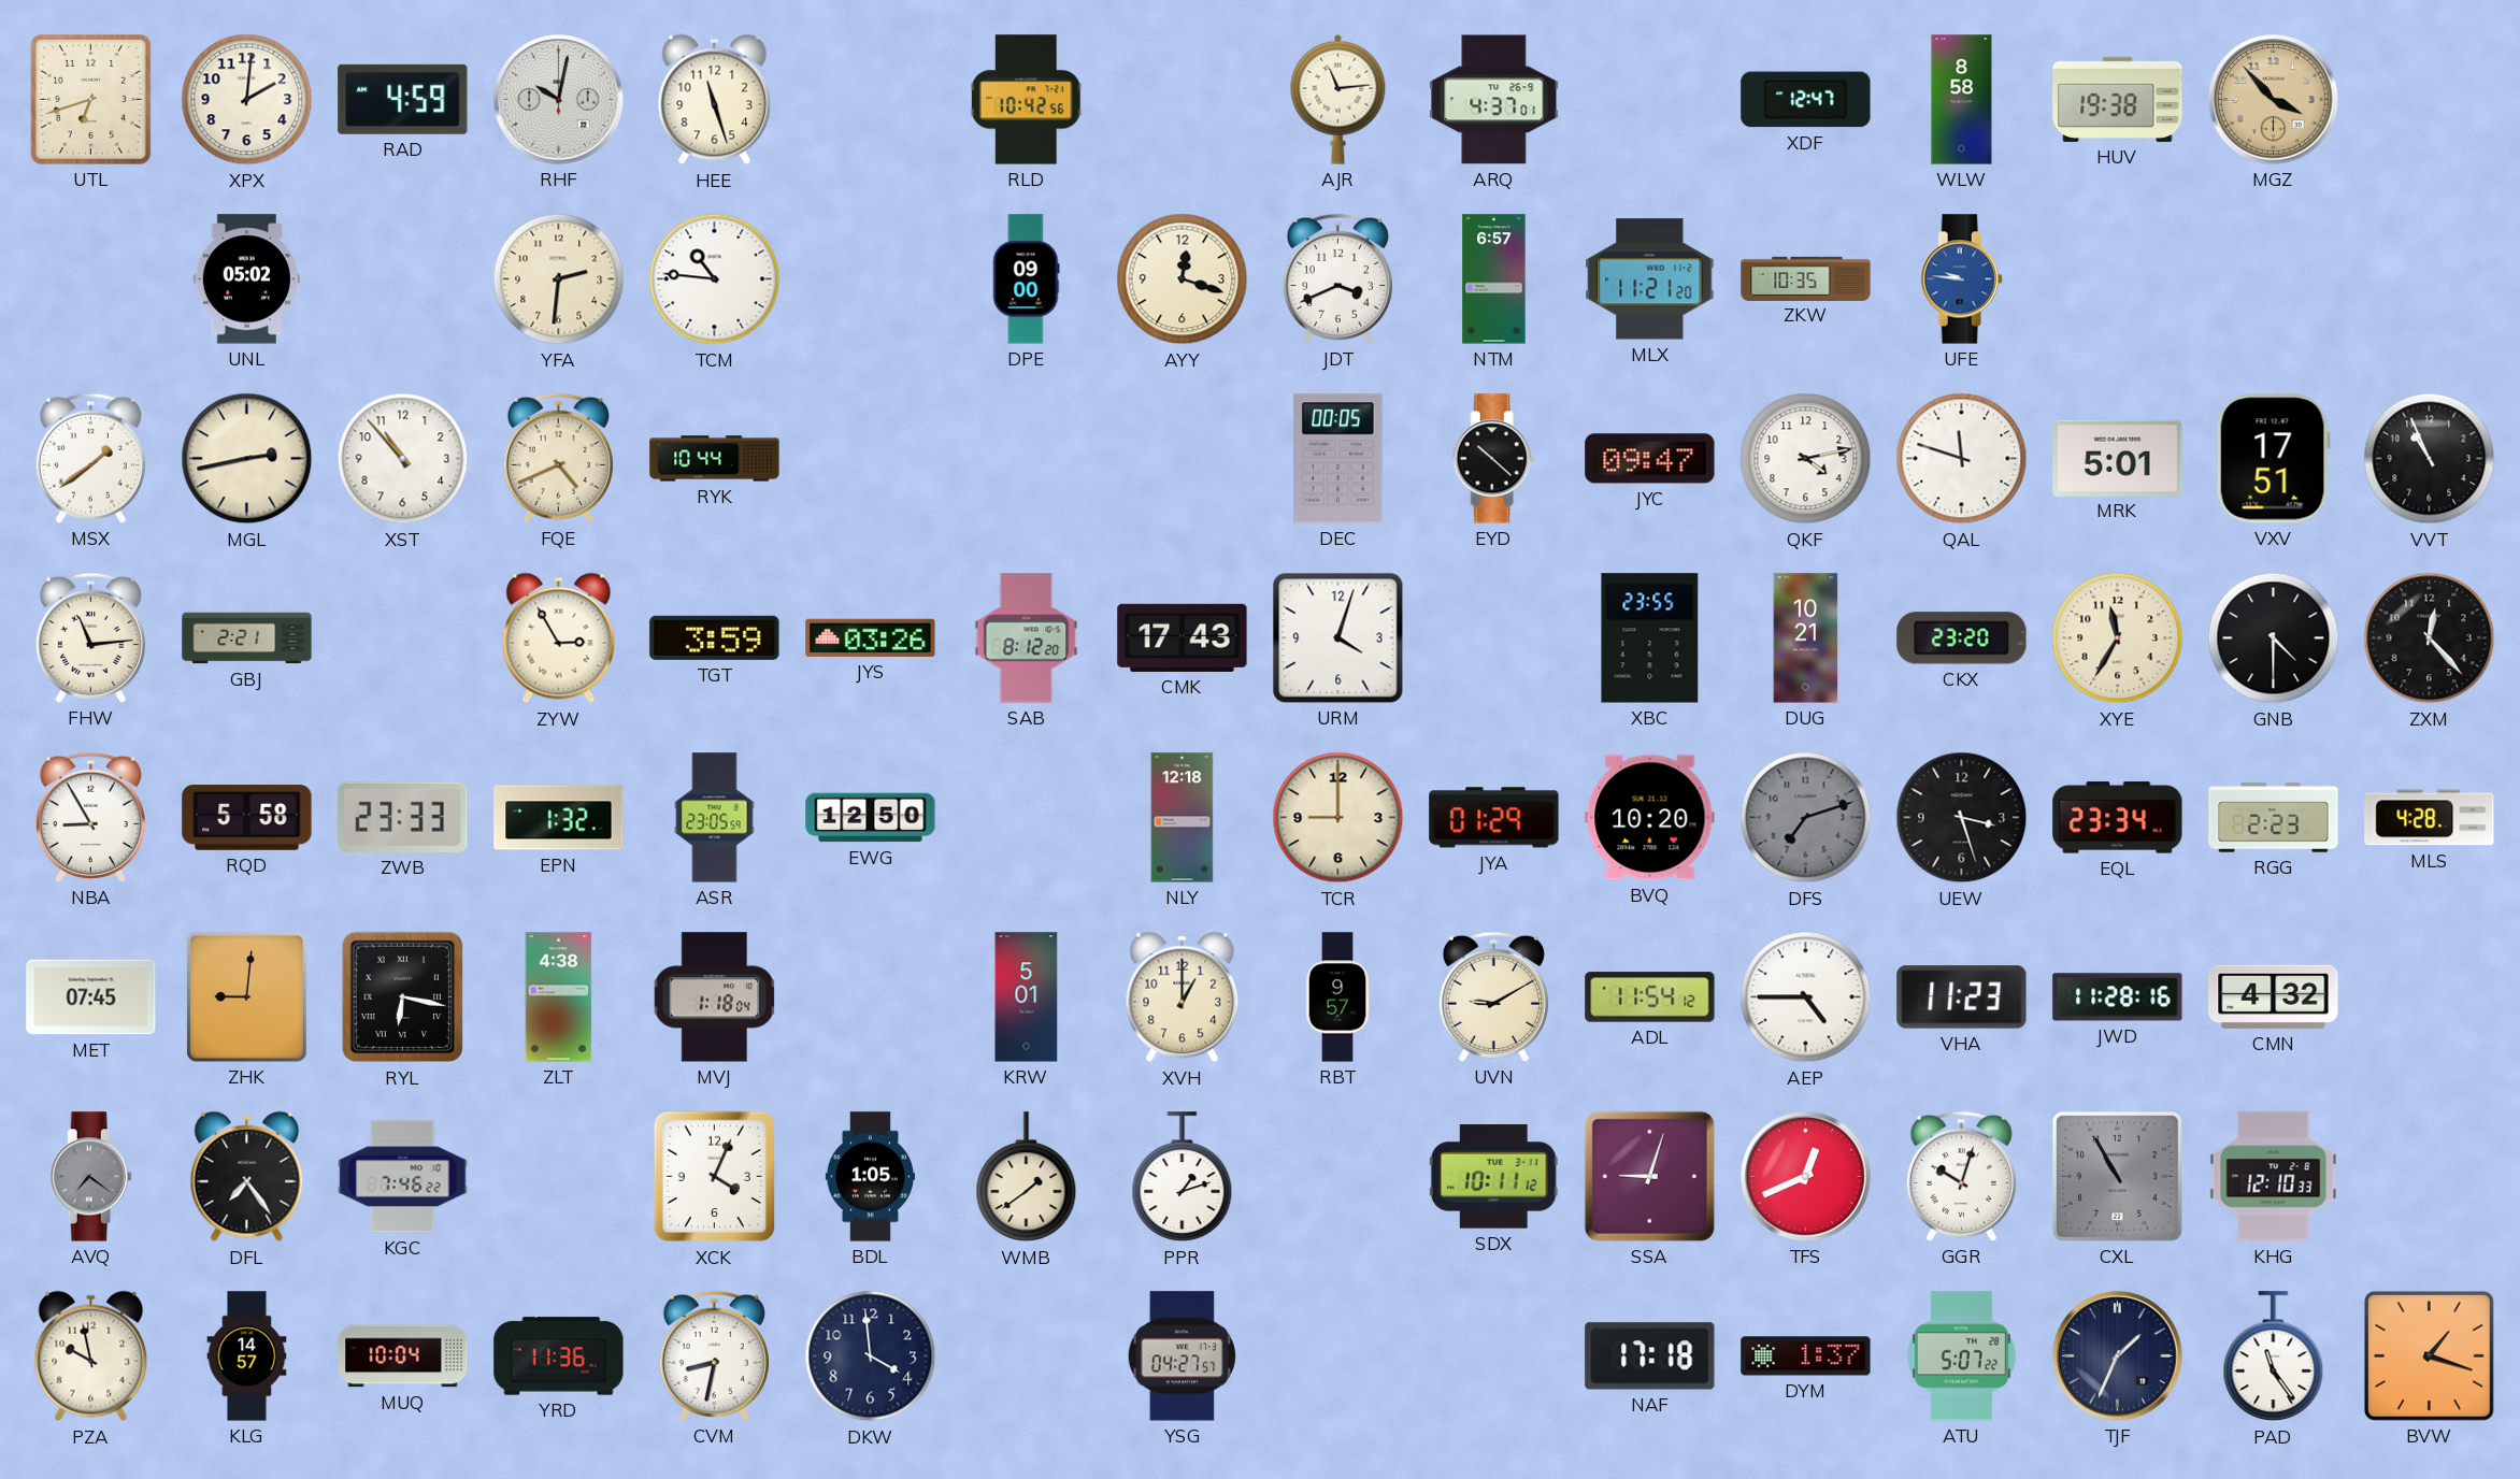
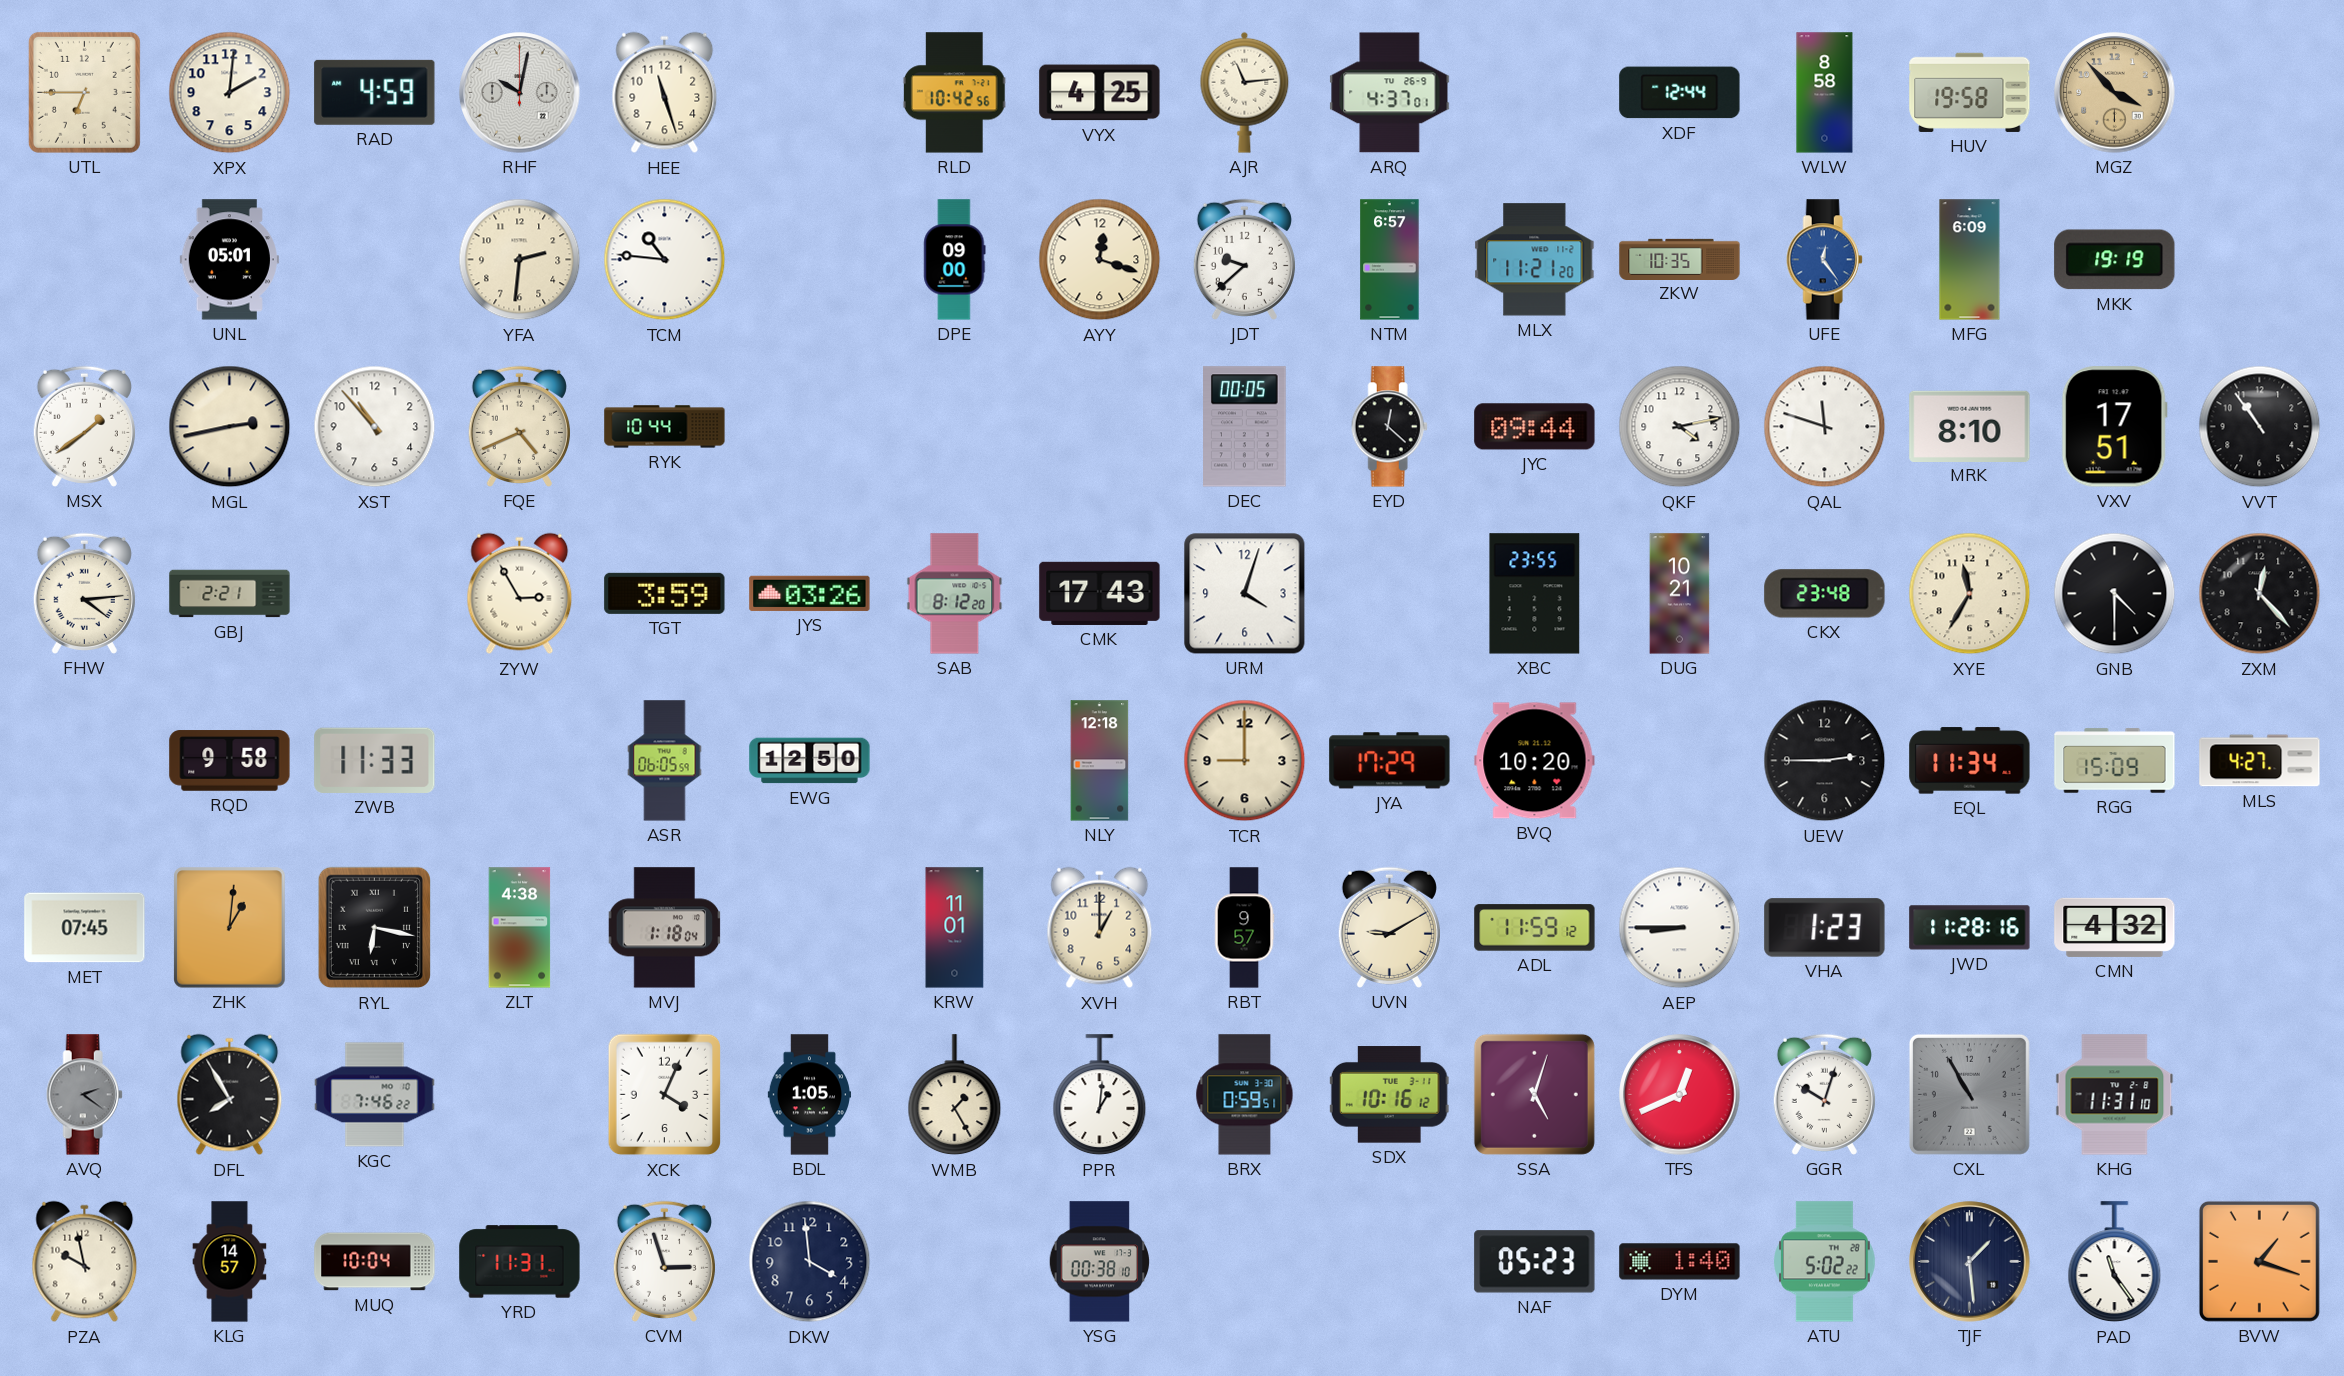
UTL: 6:42 -> 6:45
VYX: none -> 4:25
XDF: 12:47 -> 12:44
HUV: 19:38 -> 19:58
UNL: 05:02 -> 05:01
JDT: 3:41 -> 9:38
UFE: 9:46 -> 12:24
MFG: none -> 6:09
MKK: none -> 19:19
EYD: 10:22 -> 12:22
JYC: 09:47 -> 09:44
MRK: 5:01 -> 8:10
VVT: 10:56 -> 10:54
FHW: 11:14 -> 4:14
CKX: 23:20 -> 23:48
NBA: 8:55 -> none
RQD: 5:58 -> 9:58
ZWB: 23:33 -> 11:33
EPN: 1:32 -> none
ASR: 23:05 -> 06:05
JYA: 01:29 -> 17:29
DFS: 7:12 -> none
UEW: 3:27 -> 2:45
EQL: 23:34 -> 11:34
RGG: 2:23 -> 15:09
MLS: 4:28 -> 4:27
ZHK: 9:01 -> 1:01
KRW: 5:01 -> 11:01
ADL: 11:54 -> 11:59
AEP: 4:45 -> 8:45
VHA: 11:23 -> 1:23
AVQ: 7:21 -> 2:21
DFL: 7:24 -> 7:55
WMB: 1:39 -> 1:25
PPR: 1:12 -> 1:01
BRX: none -> 0:59
SDX: 10:11 -> 10:16
SSA: 9:03 -> 5:03
KHG: 12:10 -> 11:31
YRD: 11:36 -> 11:31
CVM: 8:32 -> 2:57
YSG: 04:27 -> 00:38
NAF: 17:18 -> 05:23
DYM: 1:37 -> 1:40
ATU: 5:07 -> 5:02
TJF: 1:34 -> 1:29
